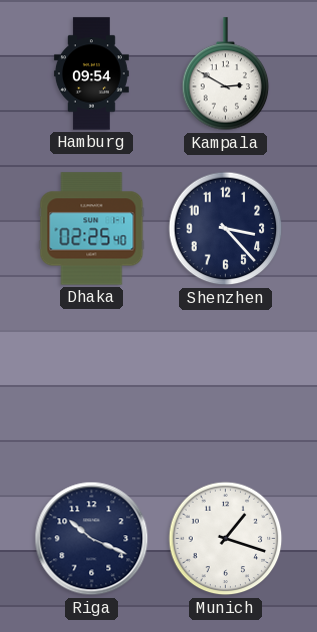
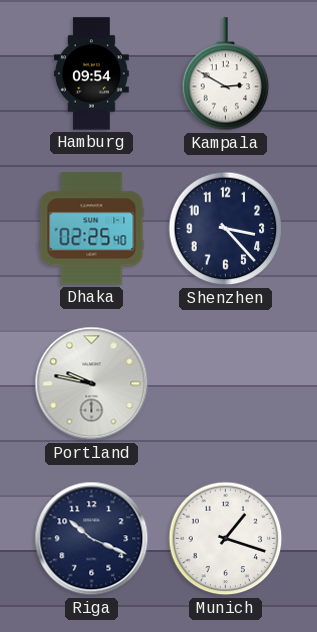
Portland: none -> 9:47
